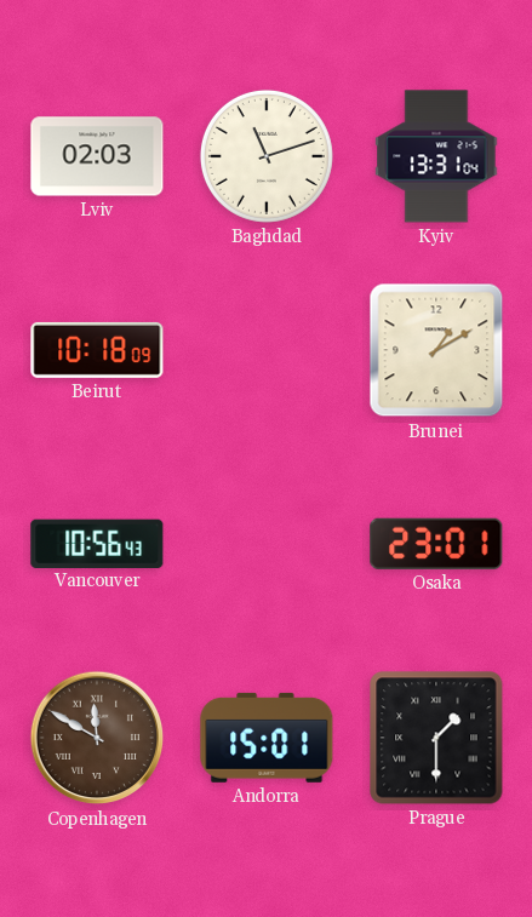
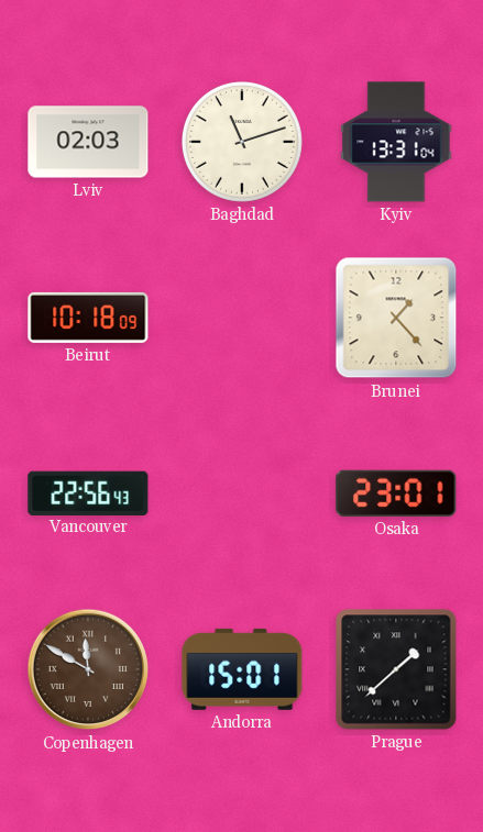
Brunei: 1:10 -> 1:23
Vancouver: 10:56 -> 22:56
Prague: 1:30 -> 1:38
